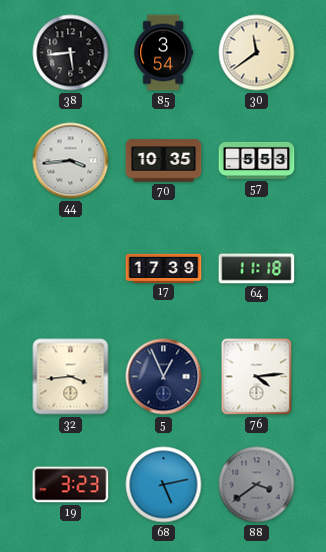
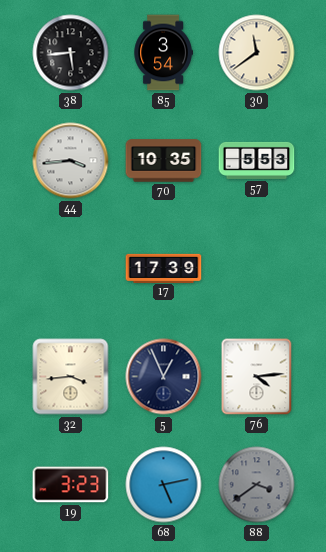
64: 11:18 -> none
